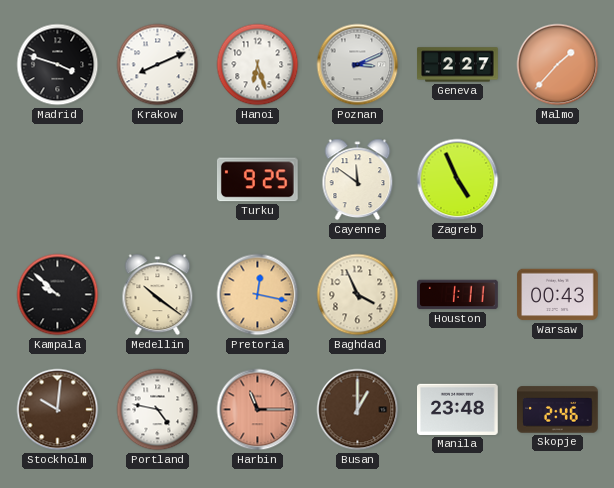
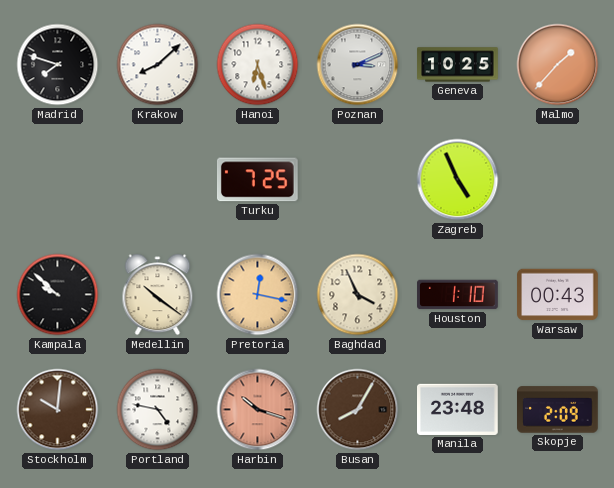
Madrid: 3:48 -> 7:48
Krakow: 8:11 -> 8:08
Geneva: 2:27 -> 10:25
Turku: 9:25 -> 7:25
Cayenne: 11:51 -> none
Houston: 1:11 -> 1:10
Harbin: 11:15 -> 10:18
Busan: 1:00 -> 8:05
Skopje: 2:46 -> 2:09
